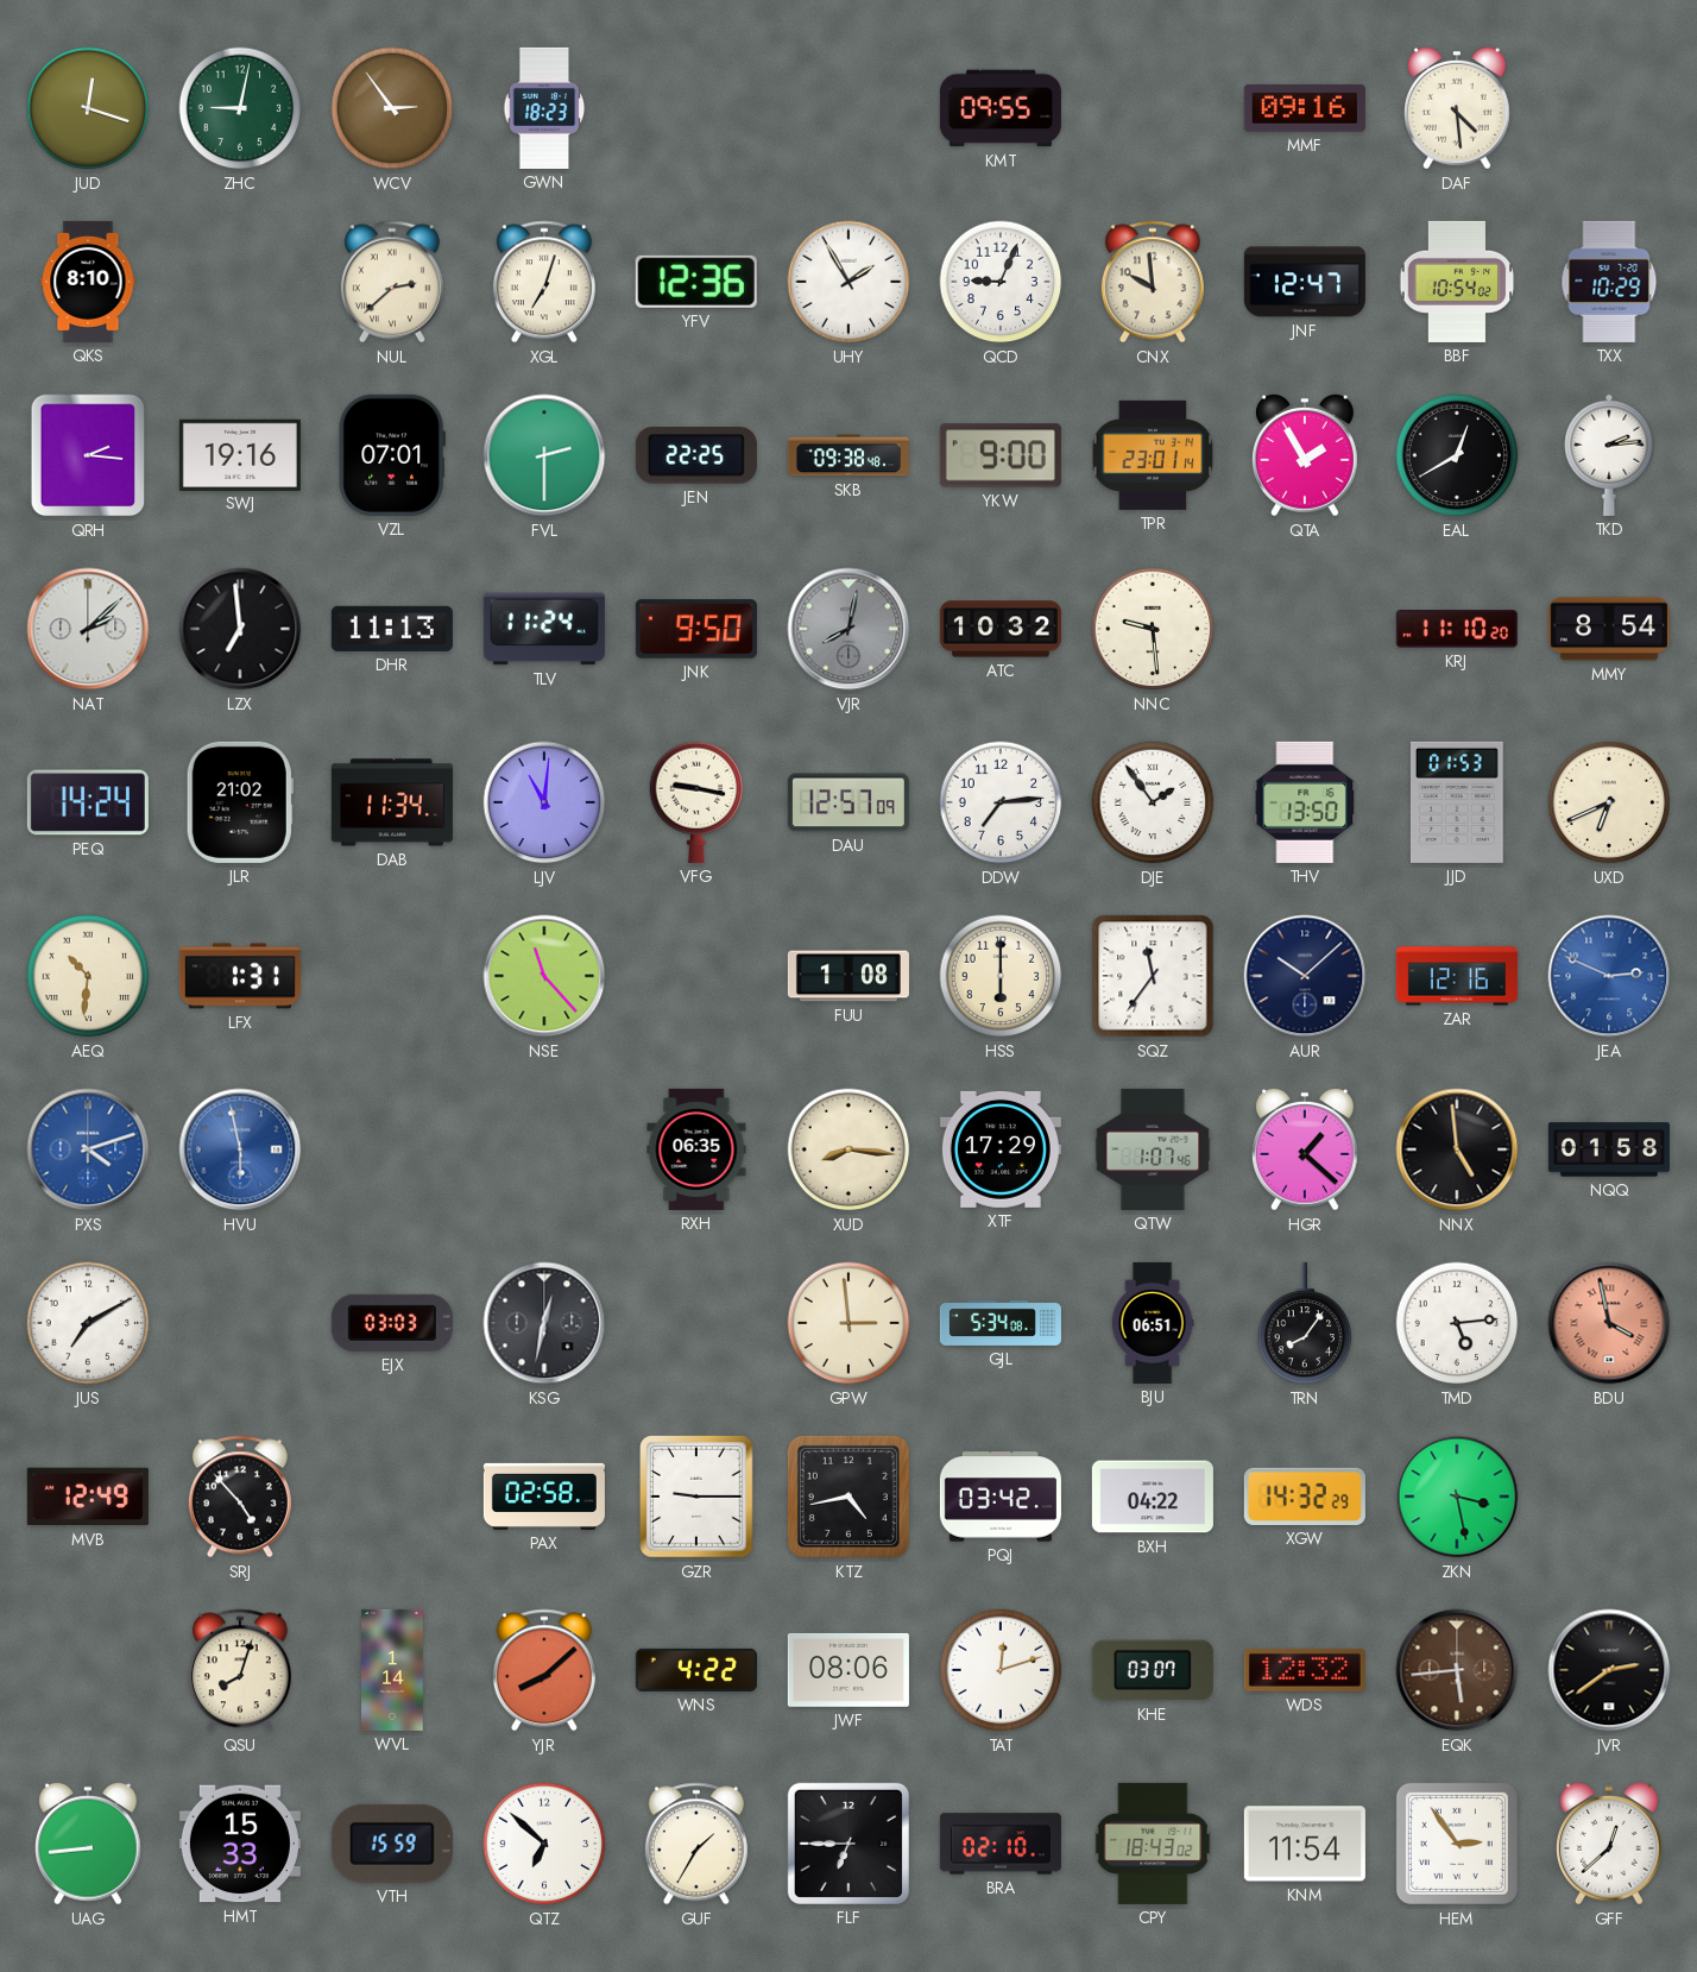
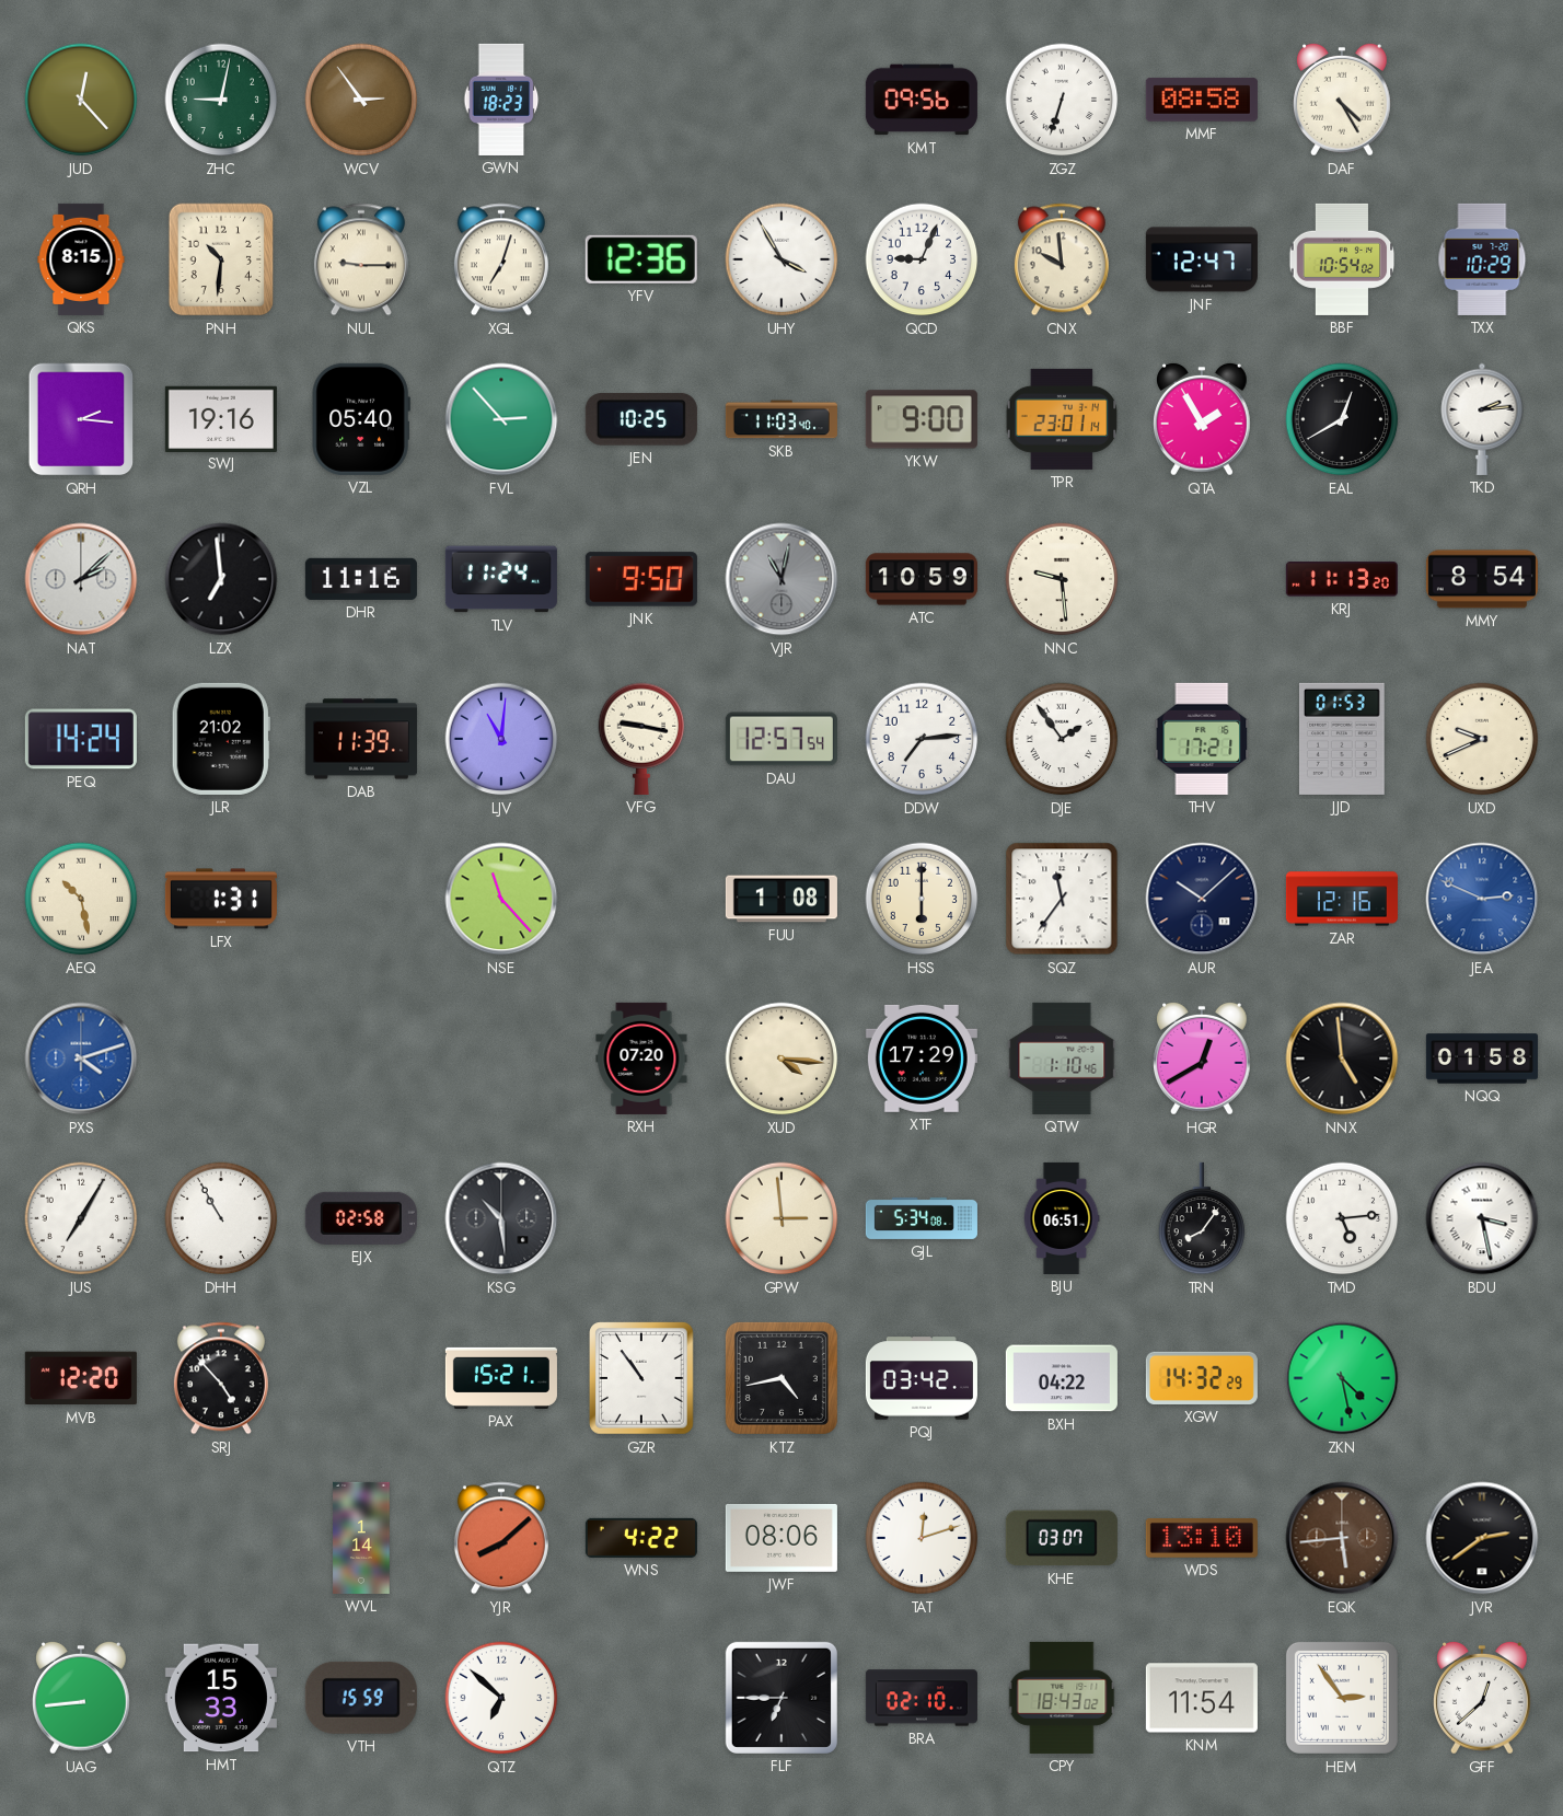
JUD: 12:18 -> 12:23
KMT: 09:55 -> 09:56
ZGZ: none -> 6:33
MMF: 09:16 -> 08:58
DAF: 4:29 -> 4:25
QKS: 8:10 -> 8:15
PNH: none -> 10:31
NUL: 2:38 -> 9:15
UHY: 1:55 -> 3:55
VZL: 07:01 -> 05:40
FVL: 2:30 -> 2:53
JEN: 22:25 -> 10:25
SKB: 09:38 -> 11:03
DHR: 11:13 -> 11:16
VJR: 8:02 -> 11:02
ATC: 10:32 -> 10:59
KRJ: 11:10 -> 11:13
DAB: 11:34 -> 11:39
DAU: 12:57:09 -> 12:57:54
THV: 13:50 -> 17:21
UXD: 6:41 -> 9:41
AEQ: 10:31 -> 10:28
HVU: 5:58 -> none
RXH: 06:35 -> 07:20
XUD: 8:16 -> 4:16
QTW: 1:07 -> 1:10
HGR: 1:22 -> 12:40
JUS: 7:10 -> 7:05
DHH: none -> 10:55
EJX: 03:03 -> 02:58
KSG: 12:32 -> 10:29
BDU: 3:58 -> 3:28
BDU dial: salmon -> white
MVB: 12:49 -> 12:20
PAX: 02:58 -> 15:21
GZR: 9:15 -> 10:54
ZKN: 3:28 -> 4:28
QSU: 8:03 -> none
WDS: 12:32 -> 13:10
GUF: 1:35 -> none
